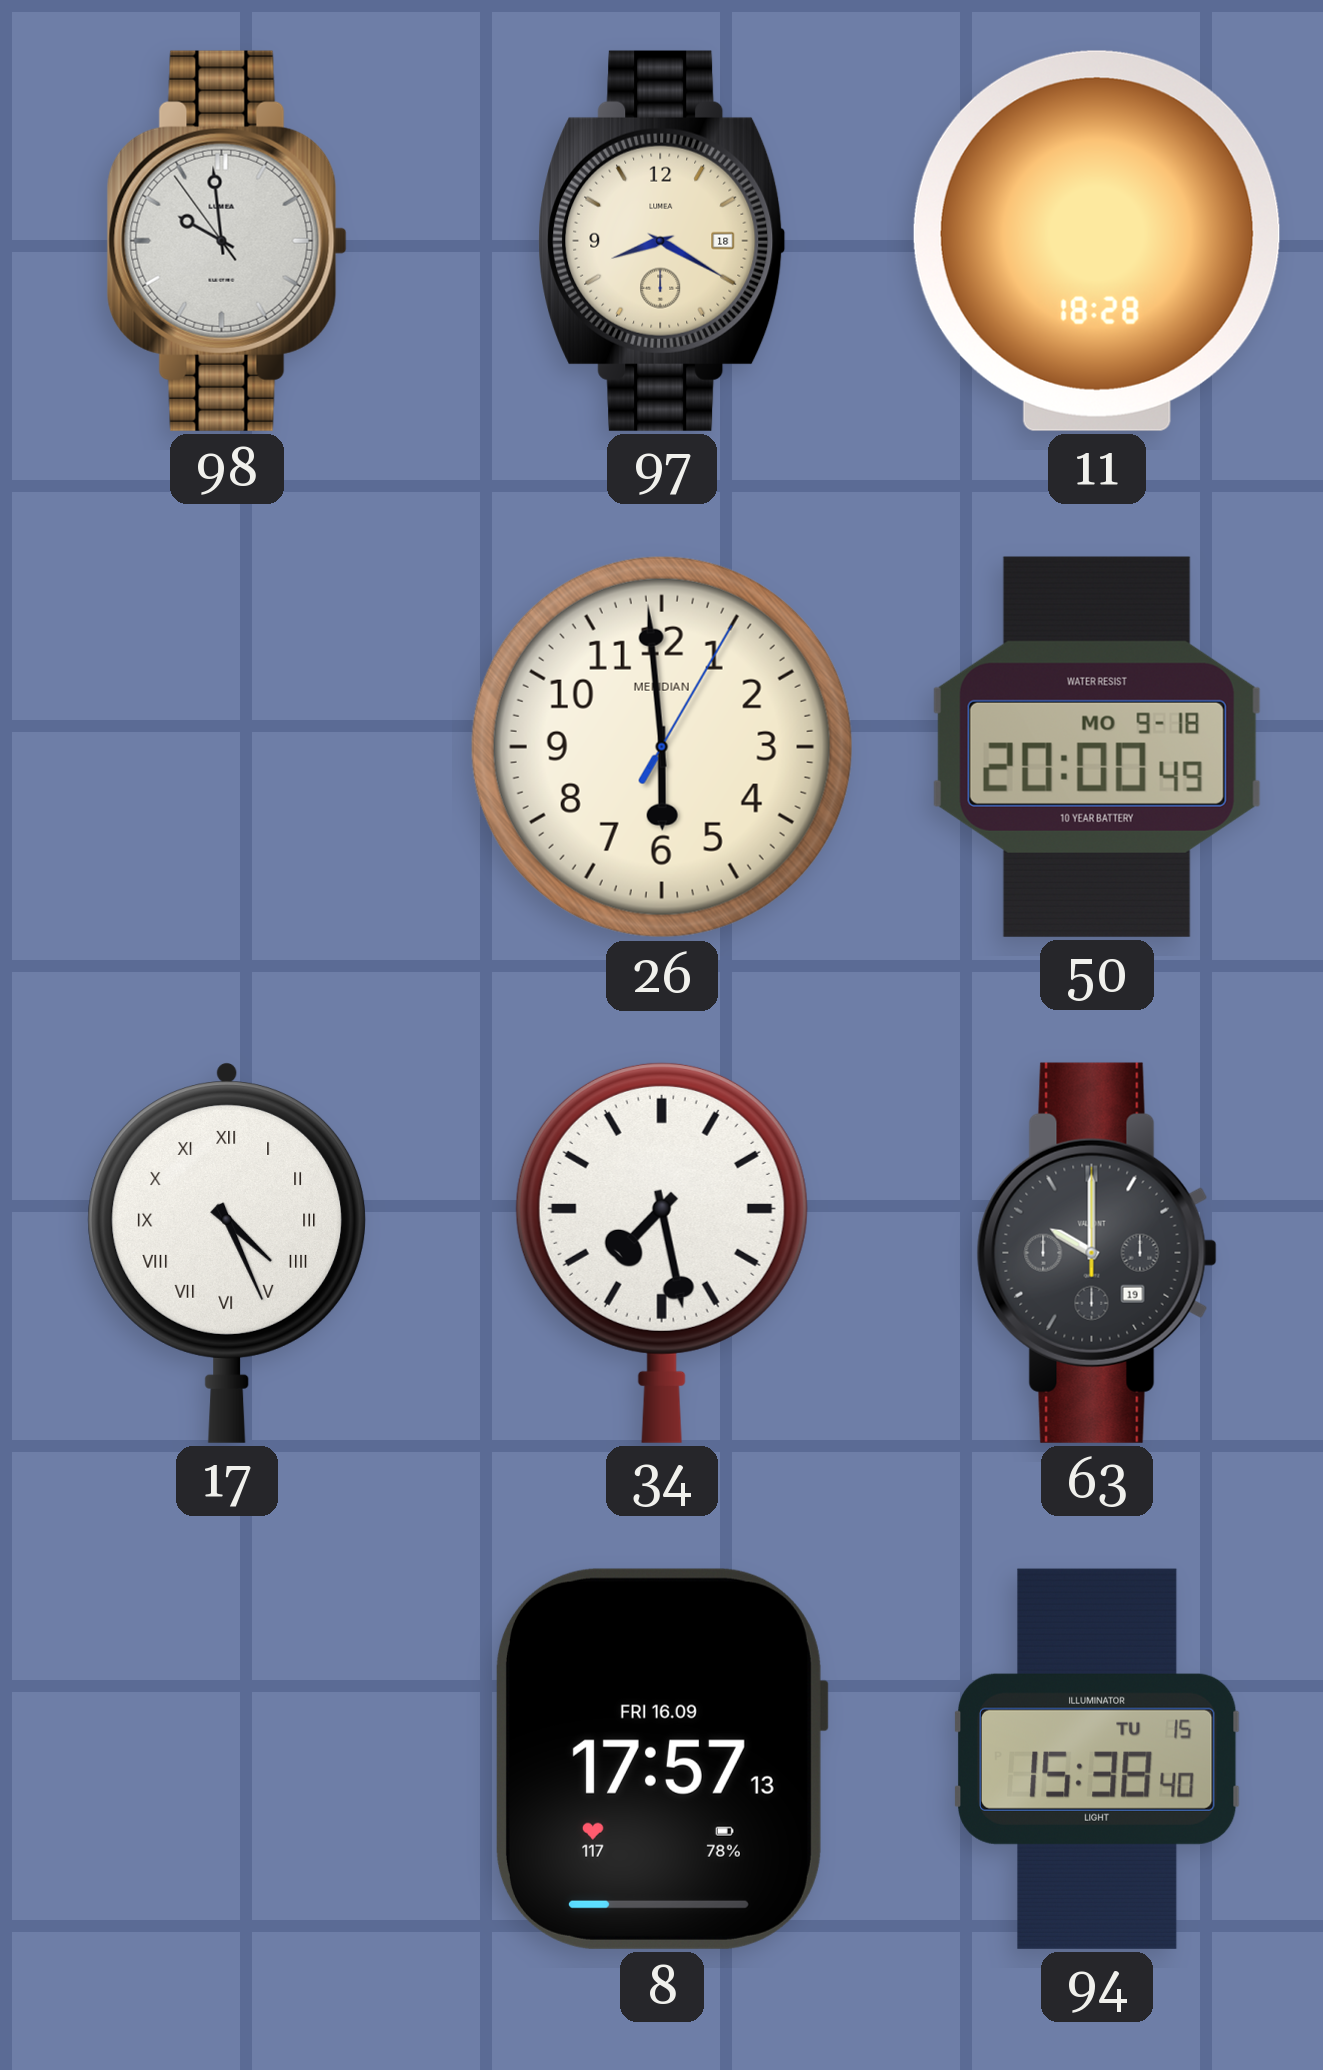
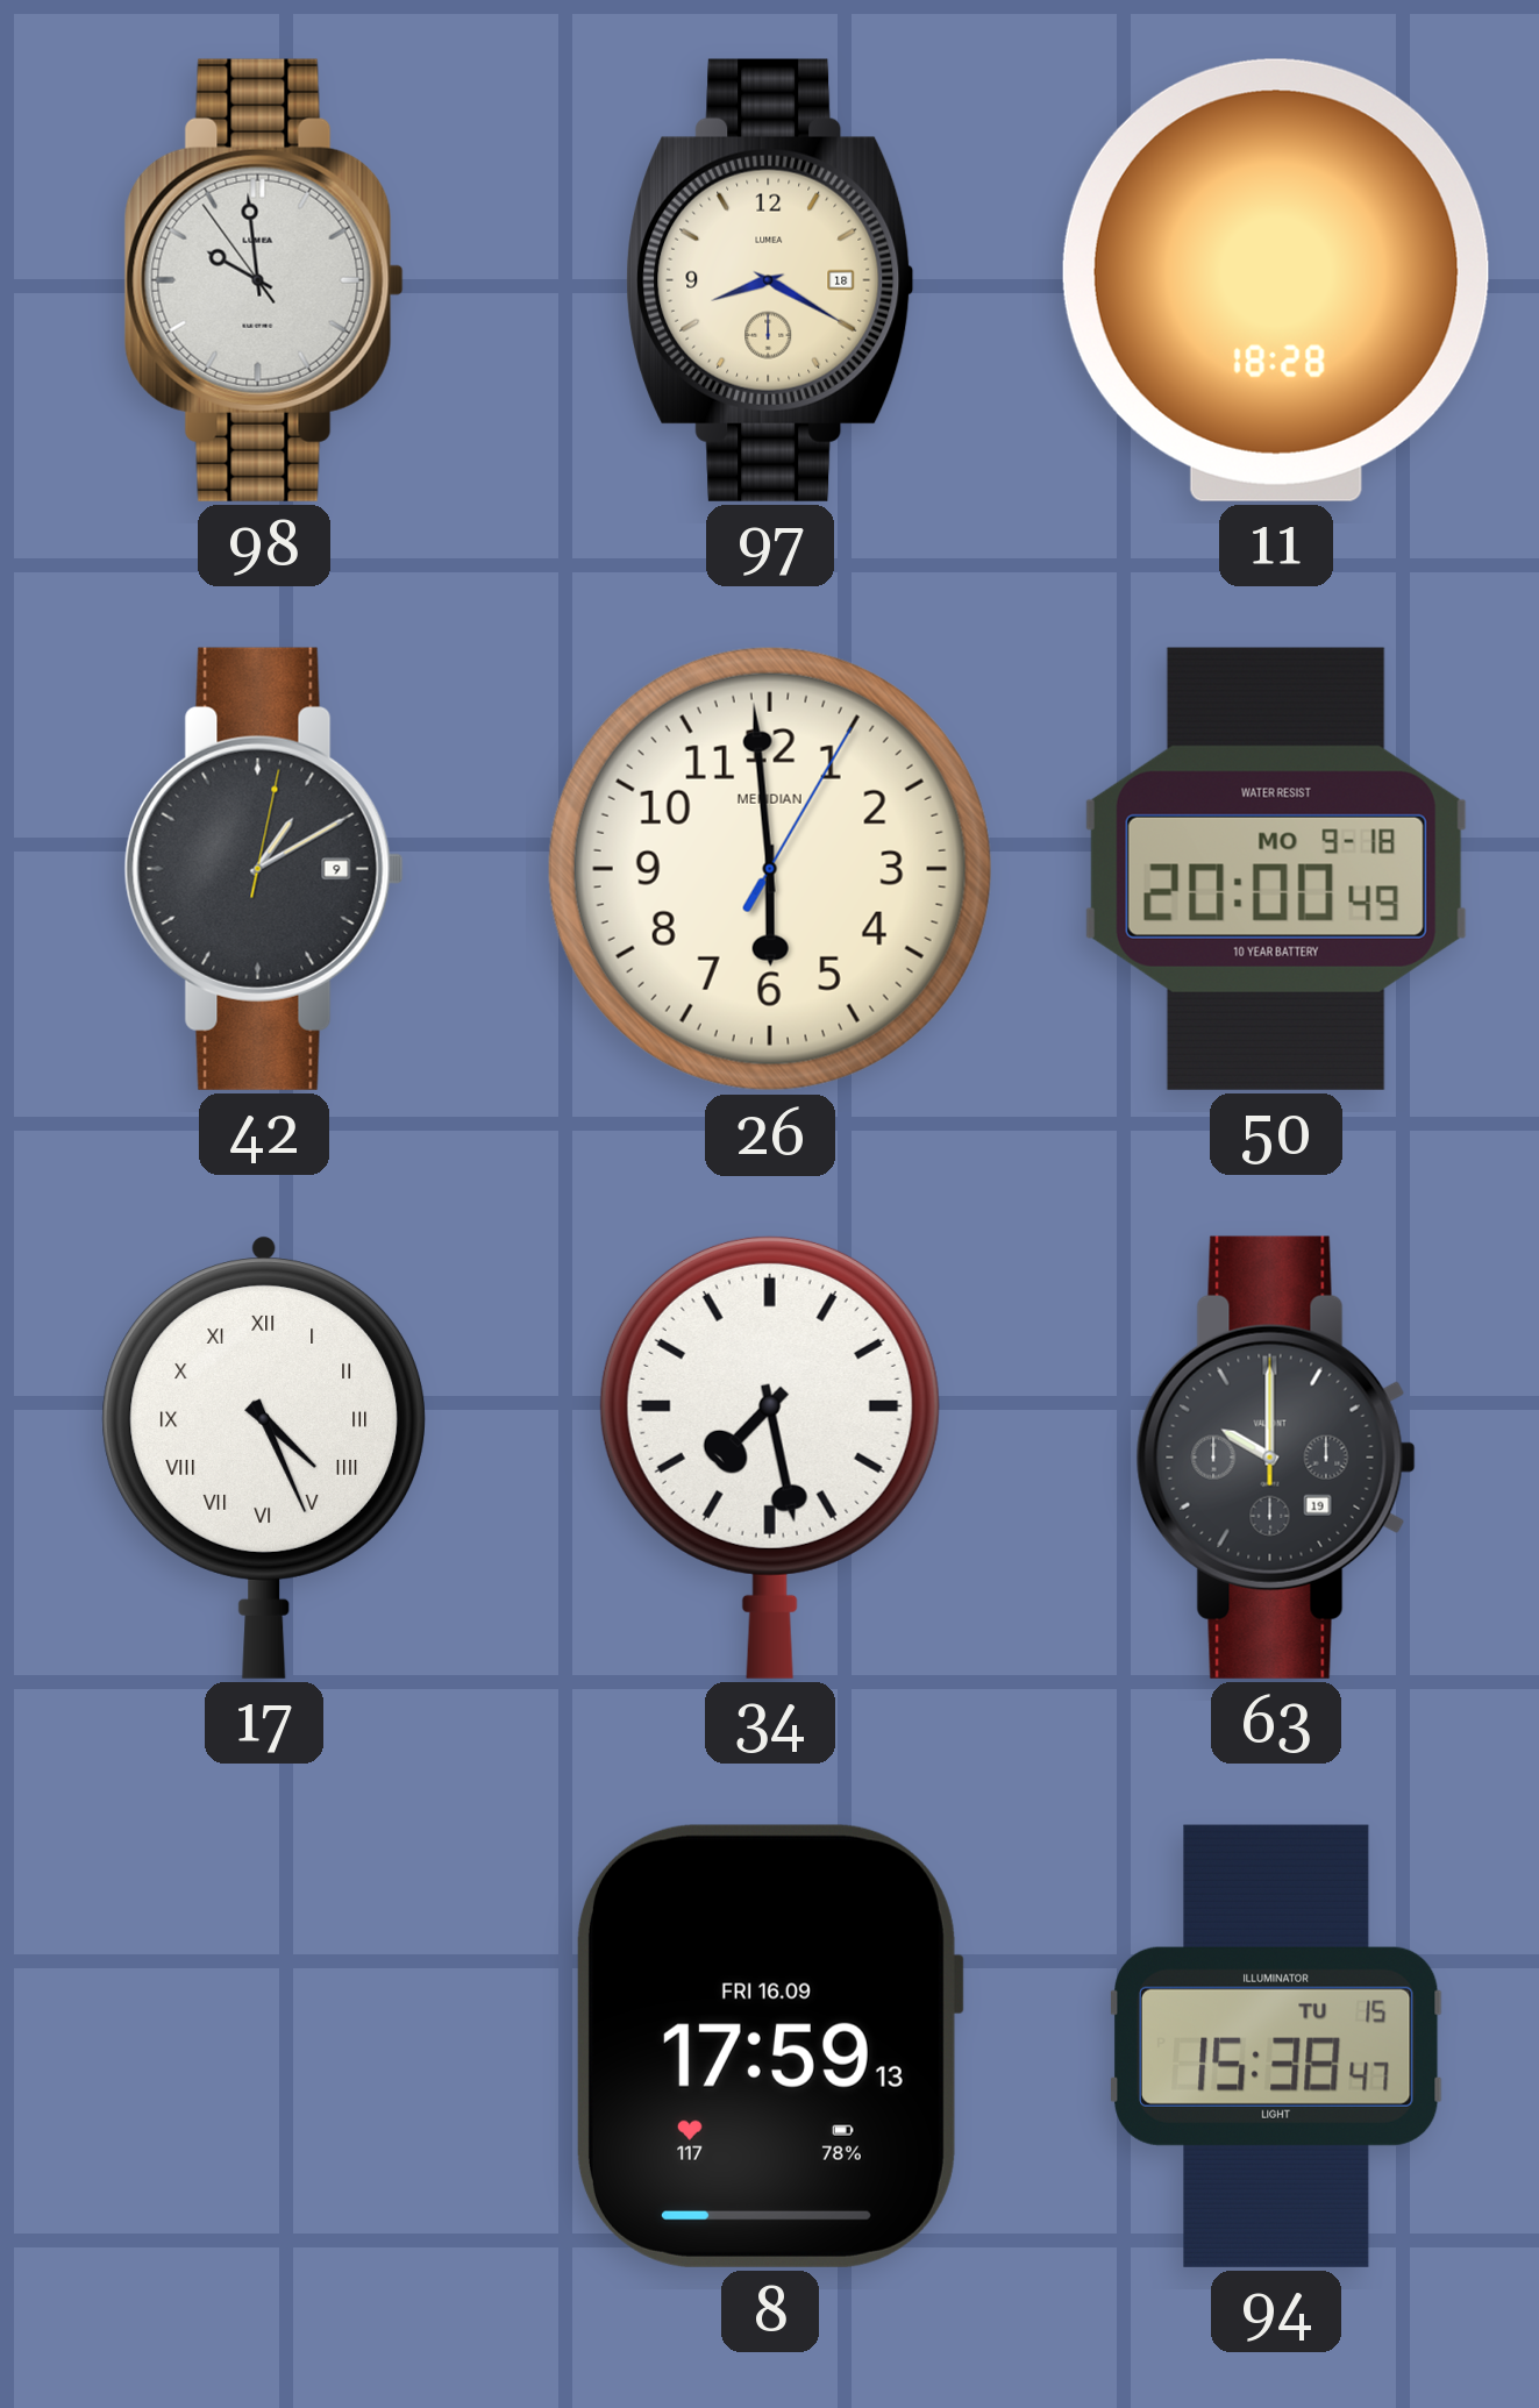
42: none -> 1:10
8: 17:57 -> 17:59
94: 15:38:40 -> 15:38:47
